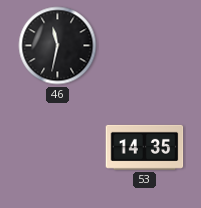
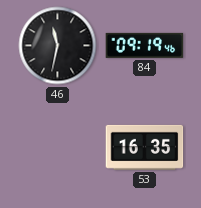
84: none -> 09:19
53: 14:35 -> 16:35
